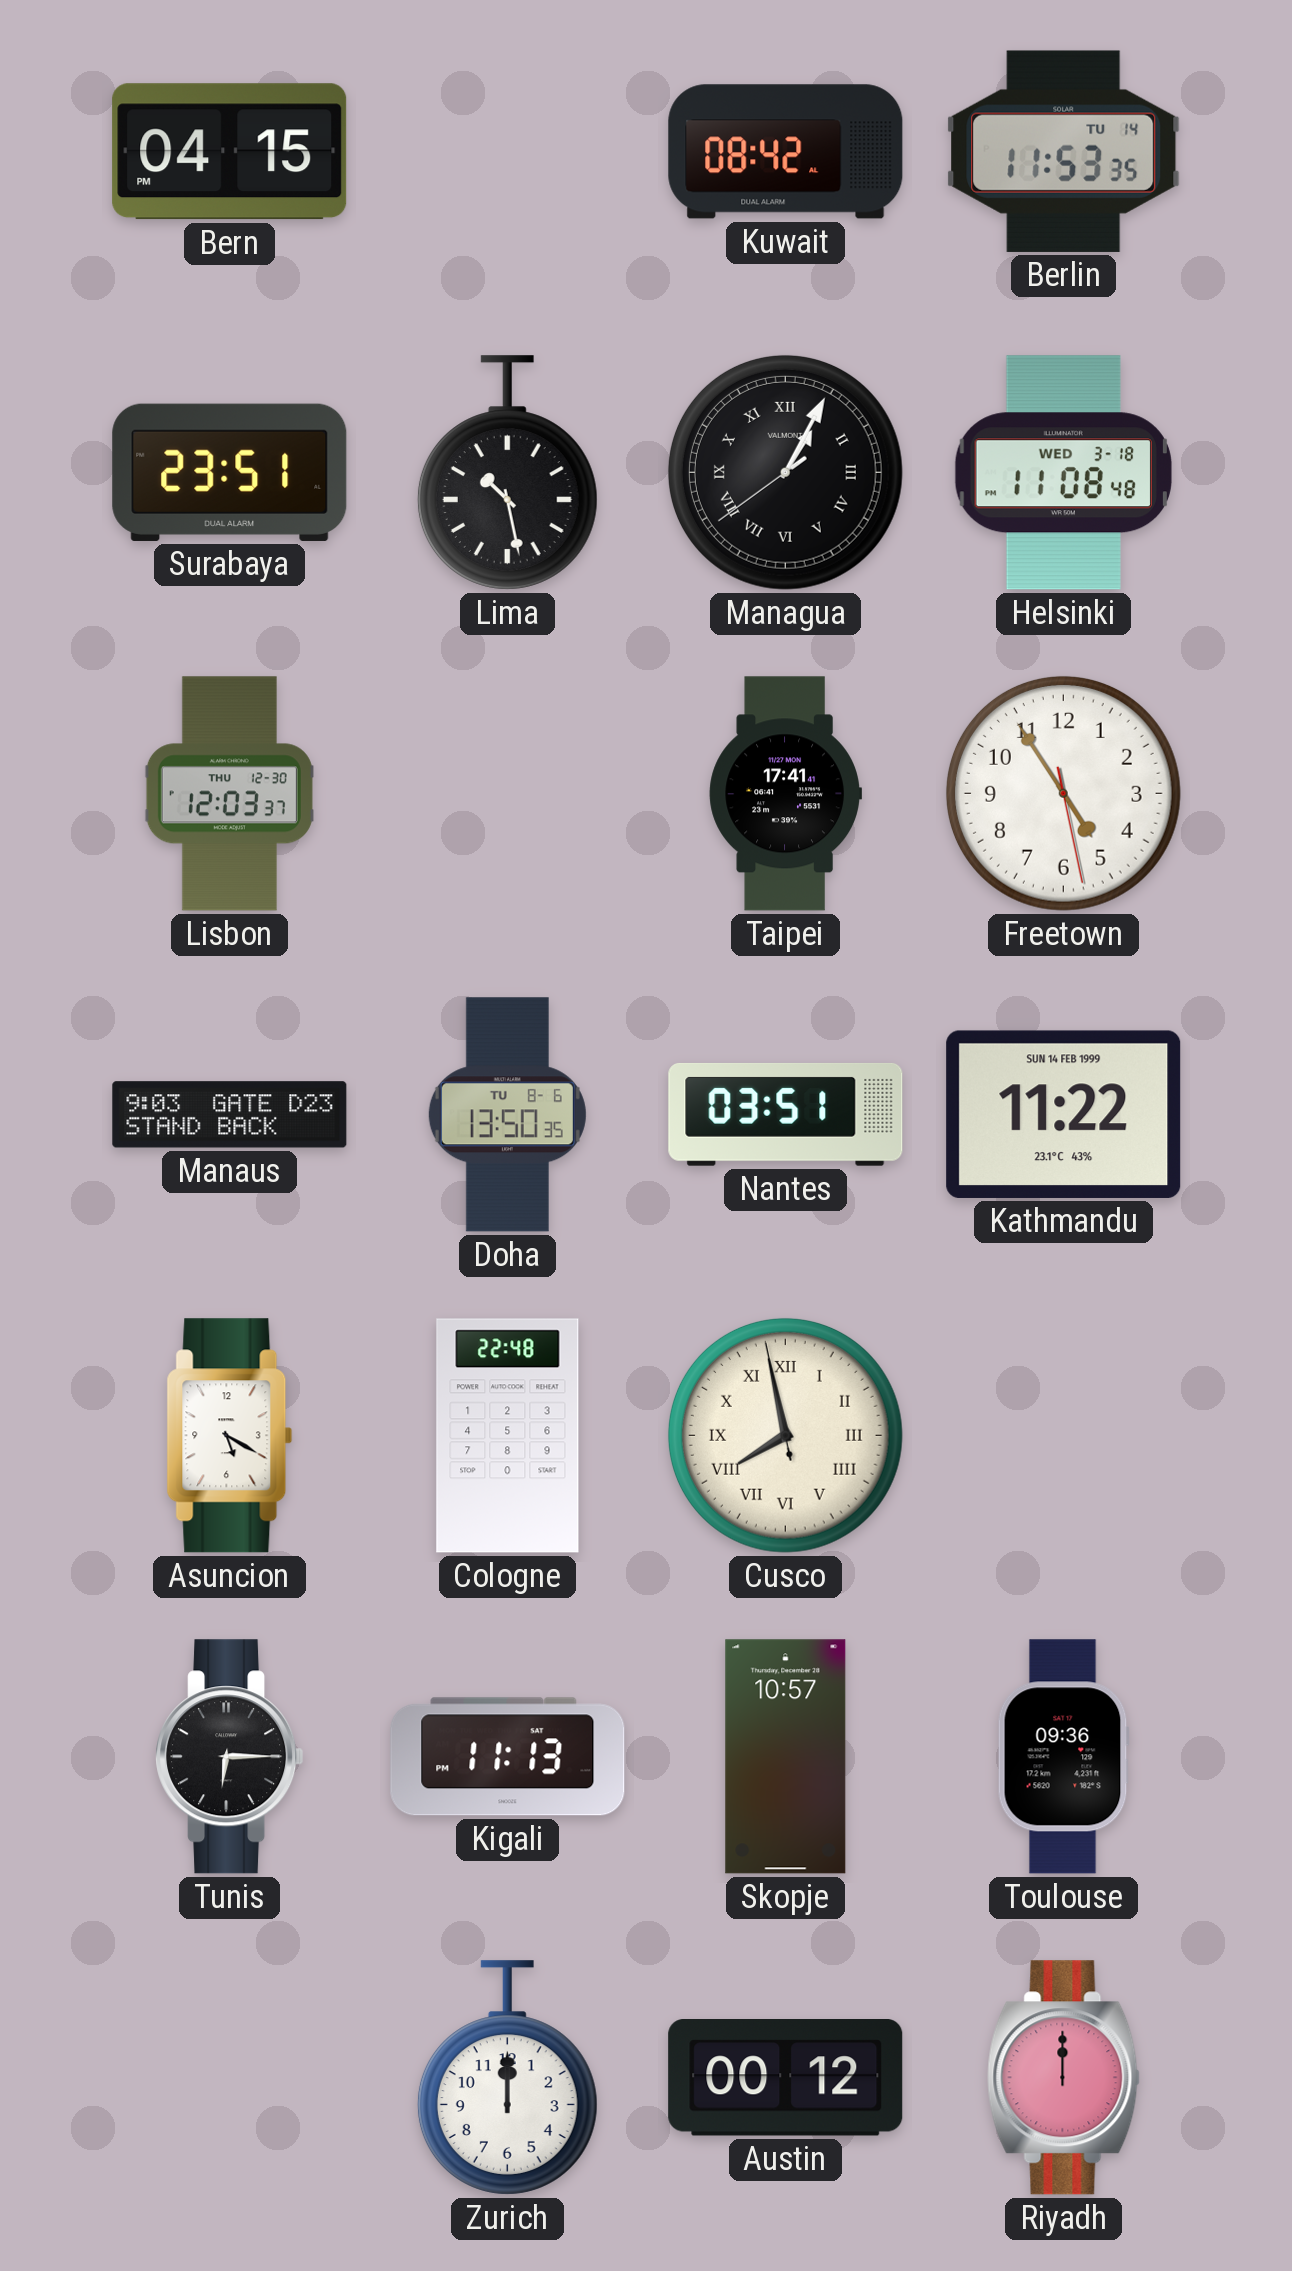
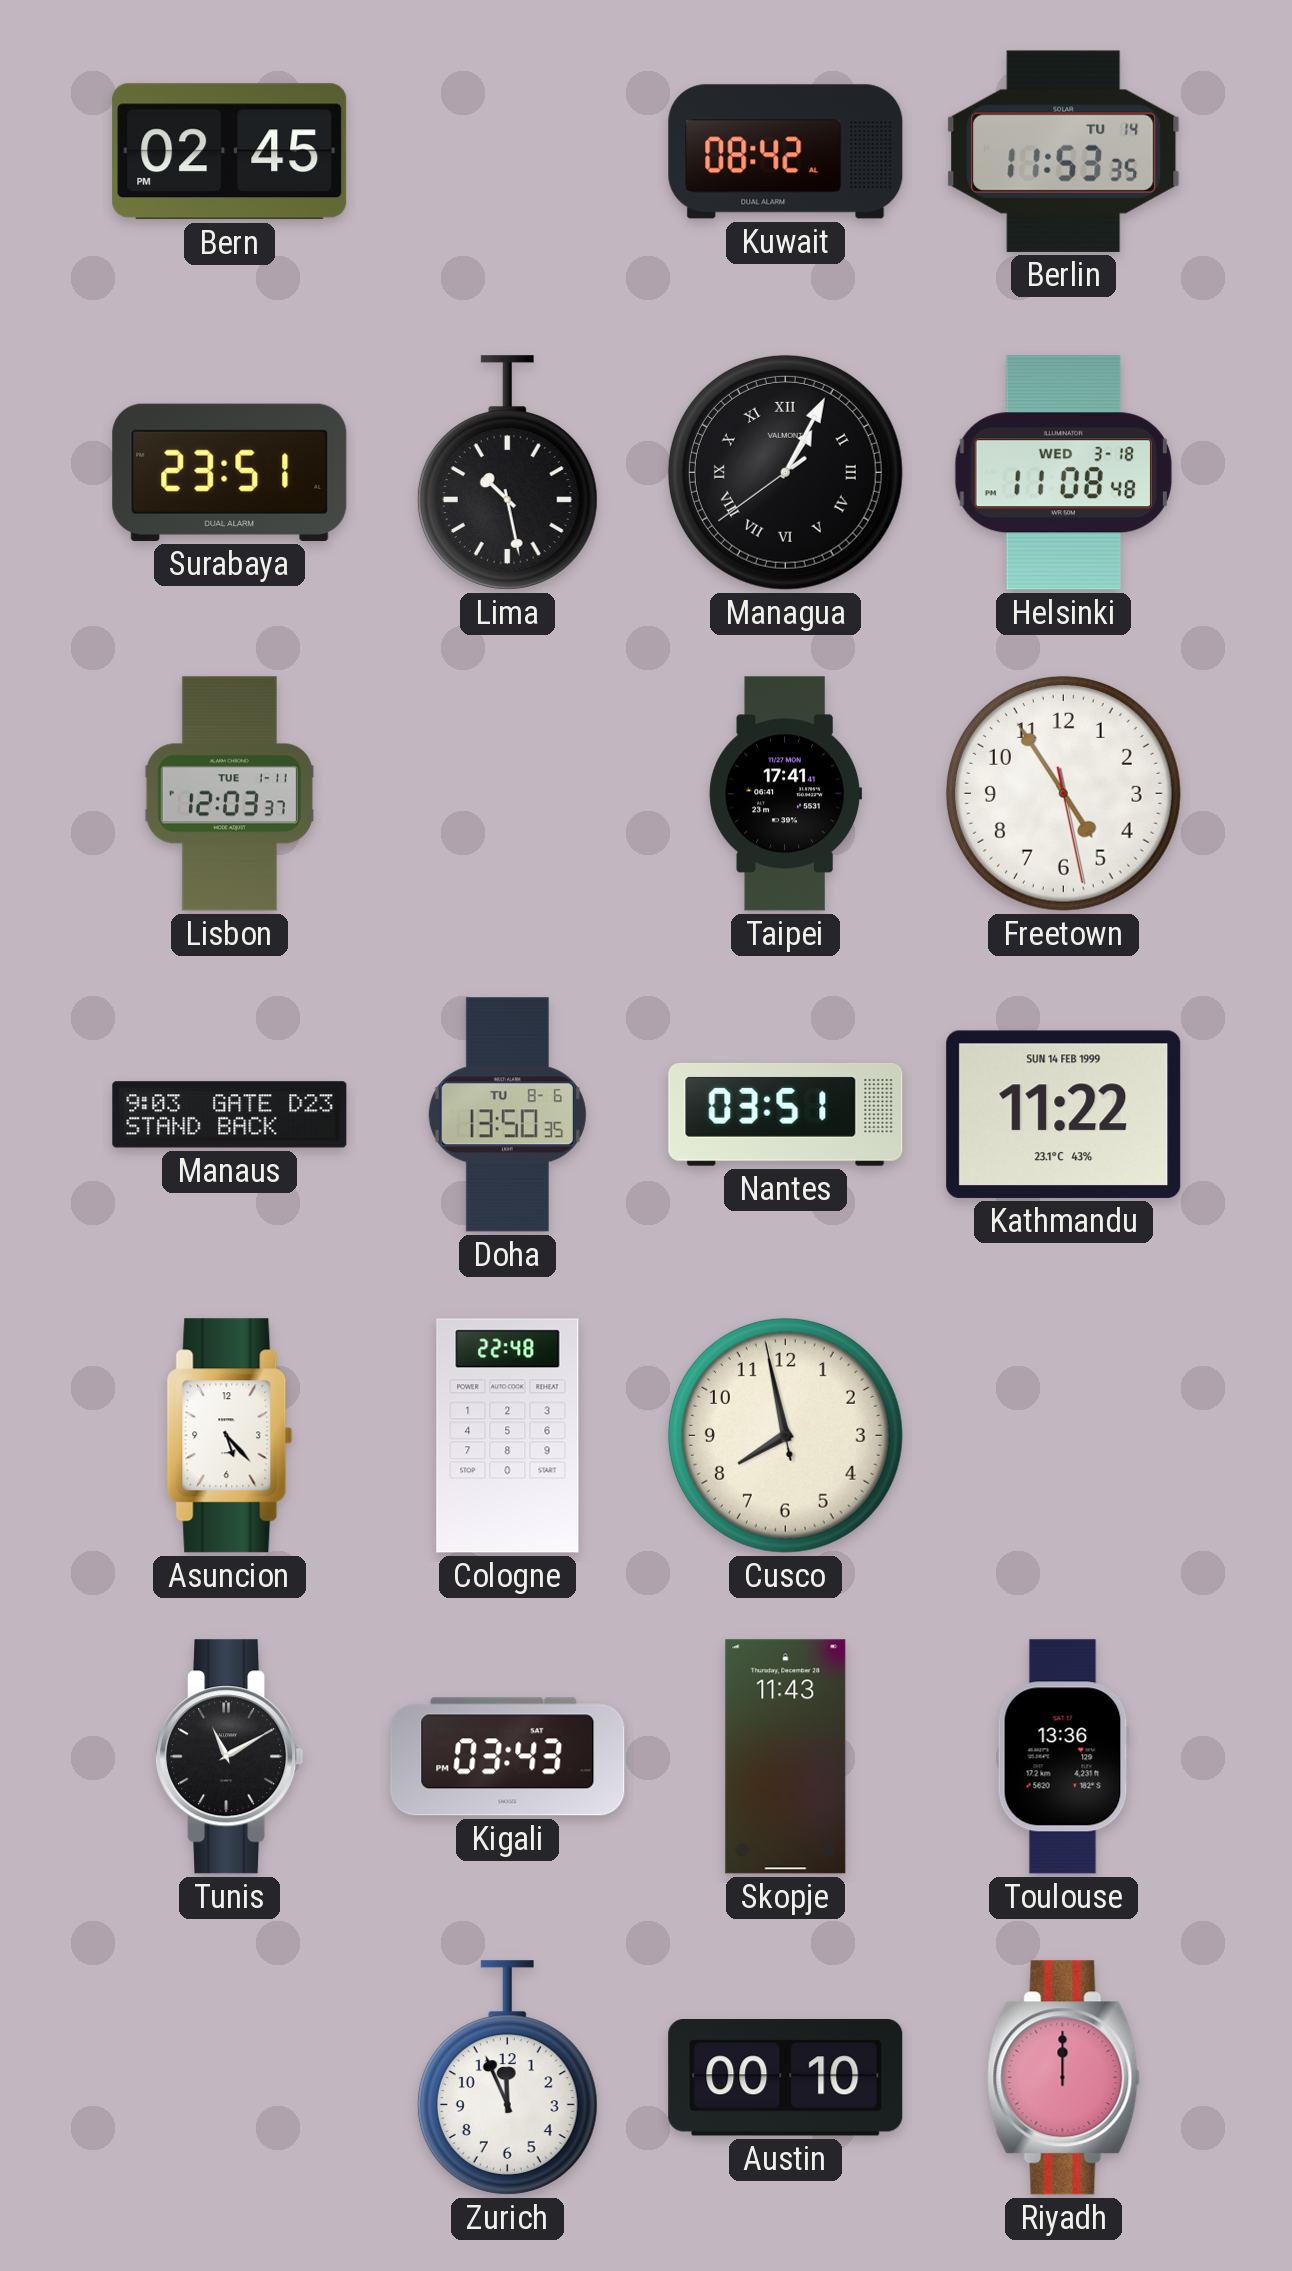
Bern: 04:15 -> 02:45
Lisbon date: THU 12-30 -> TUE 1-11
Asuncion: 5:20 -> 5:23
Cusco numerals: Roman -> Arabic
Tunis: 6:15 -> 11:10
Kigali: 11:13 -> 03:43
Skopje: 10:57 -> 11:43
Toulouse: 09:36 -> 13:36
Zurich: 12:00 -> 11:56
Austin: 00:12 -> 00:10
